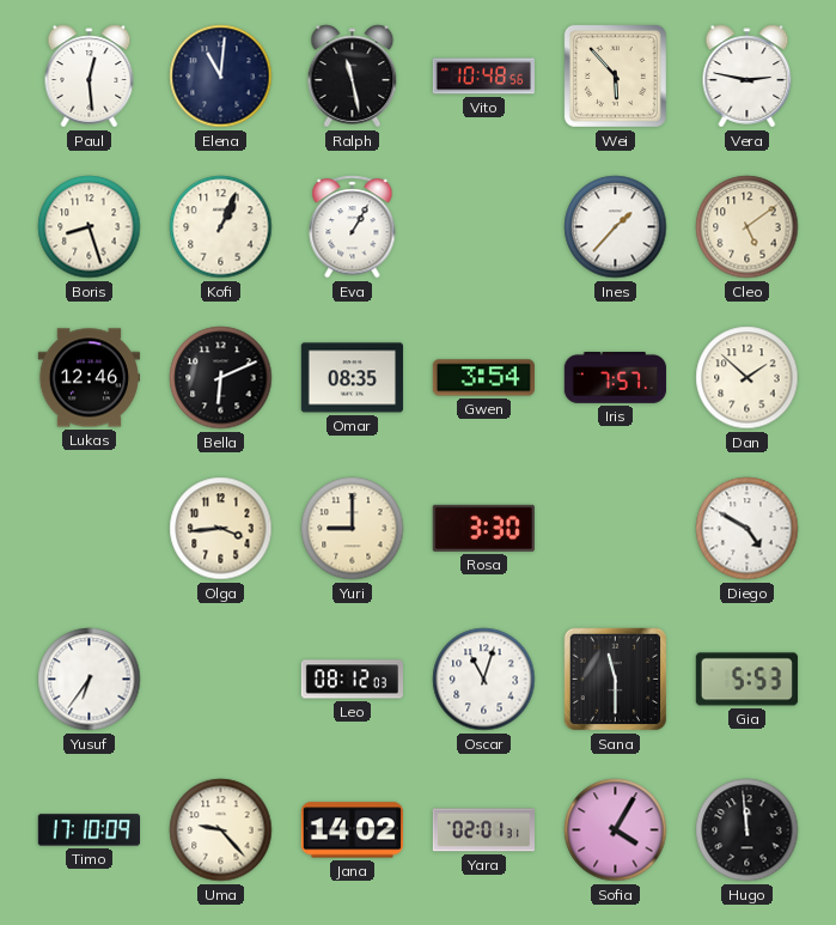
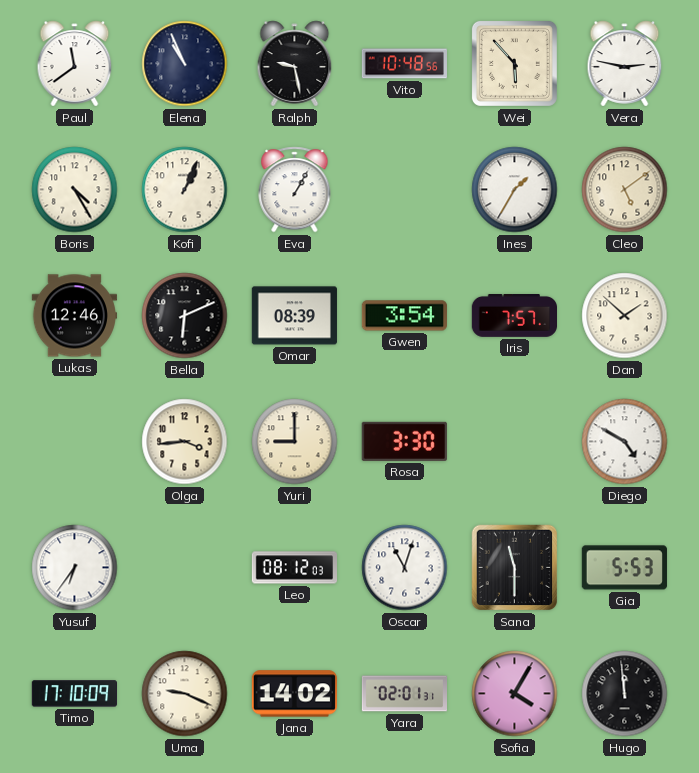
Paul: 12:29 -> 11:39
Elena: 11:01 -> 10:56
Ralph: 11:28 -> 9:28
Boris: 8:27 -> 4:25
Ines: 1:37 -> 1:35
Omar: 08:35 -> 08:39
Uma: 9:23 -> 9:19
